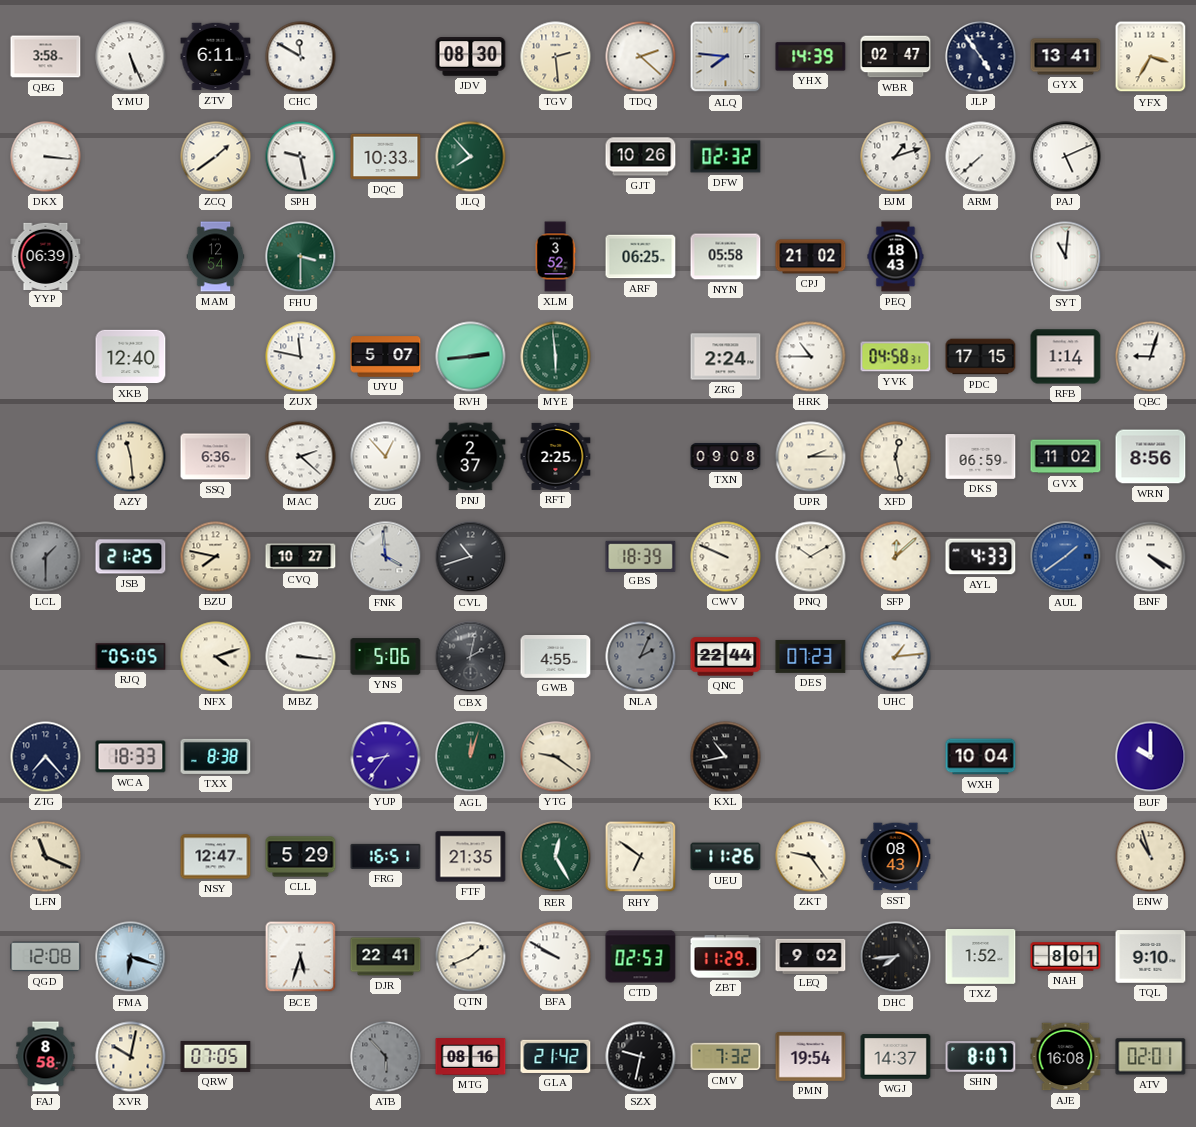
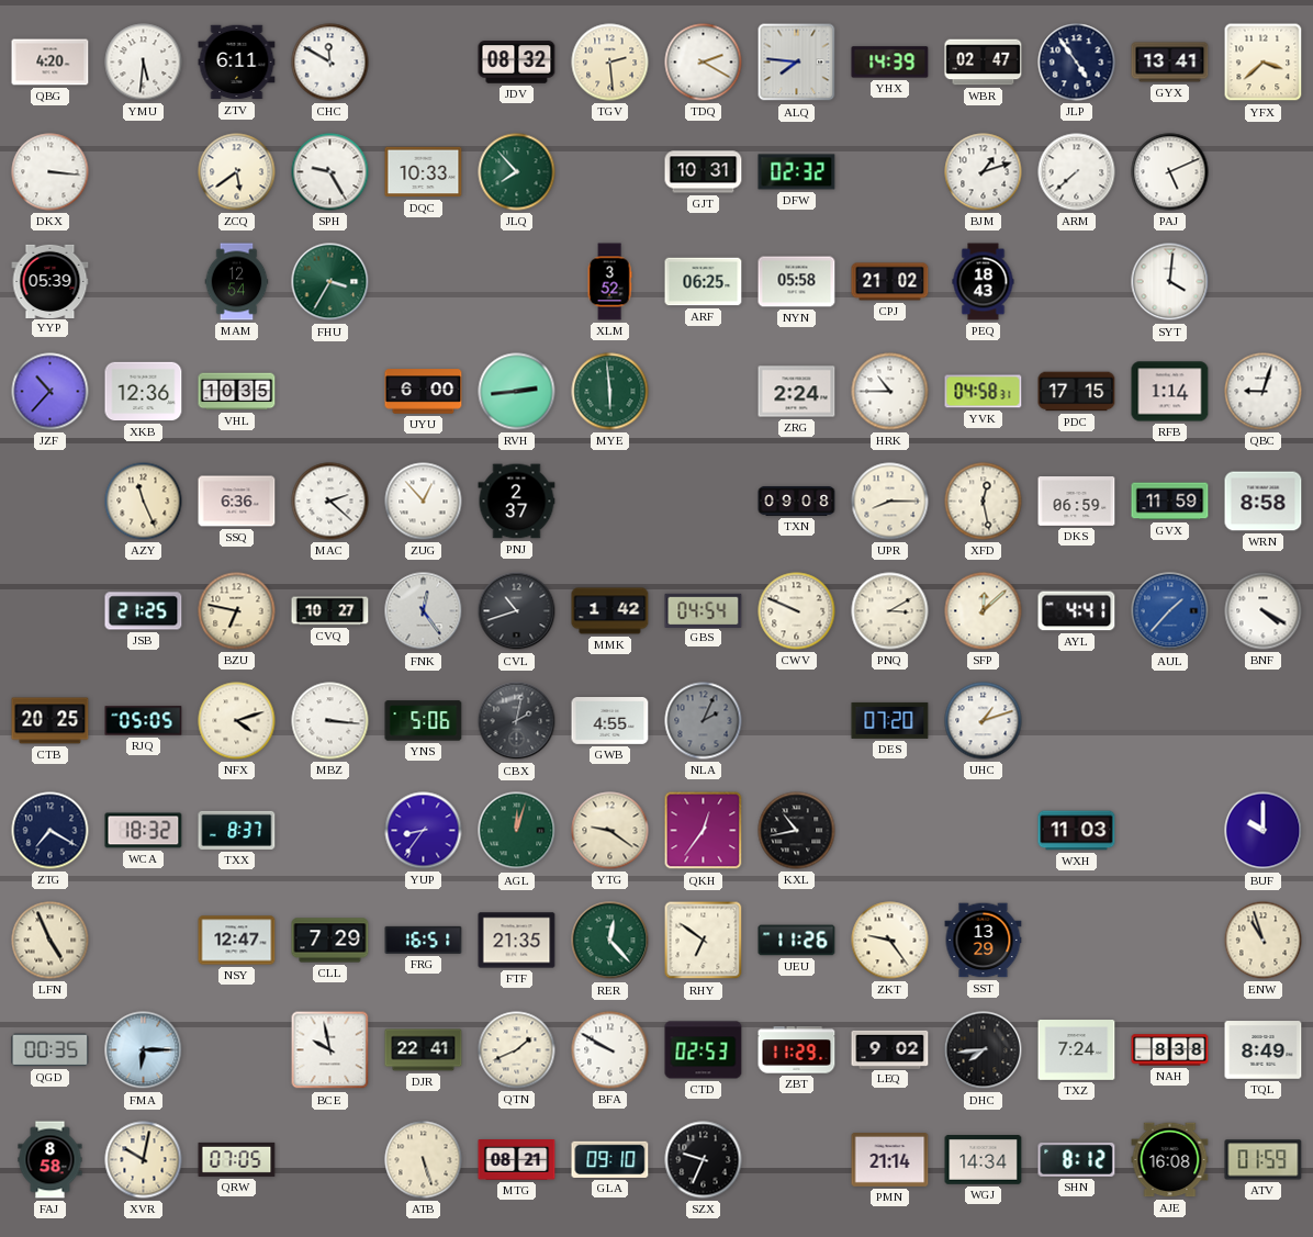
QBG: 3:58 -> 4:20
YMU: 5:26 -> 5:31
JDV: 08:30 -> 08:32
TDQ: 2:22 -> 2:20
YFX: 3:35 -> 3:38
ZCQ: 1:39 -> 5:39
SPH: 9:28 -> 9:25
GJT: 10:26 -> 10:31
YYP: 06:39 -> 05:39
FHU: 3:30 -> 3:35
SYT: 11:01 -> 4:01
JZF: none -> 10:37
XKB: 12:40 -> 12:36
VHL: none -> 10:35
ZUX: 11:47 -> none
UYU: 5:07 -> 6:00
AZY: 11:29 -> 11:26
RFT: 2:25 -> none
UPR: 2:15 -> 8:15
GVX: 11:02 -> 11:59
WRN: 8:56 -> 8:58
LCL: 1:30 -> none
BZU: 7:47 -> 6:47
FNK: 3:59 -> 12:24
MMK: none -> 1:42
GBS: 18:39 -> 04:54
PNQ: 10:10 -> 3:10
AYL: 4:33 -> 4:41
AUL: 1:39 -> 1:37
CTB: none -> 20:25
QNC: 22:44 -> none
DES: 07:23 -> 07:20
UHC: 1:14 -> 1:12
ZTG: 7:23 -> 7:20
WCA: 18:33 -> 18:32
TXX: 8:38 -> 8:37
QKH: none -> 12:36
WXH: 10:04 -> 11:03
LFN: 11:19 -> 4:56
CLL: 5:29 -> 7:29
RER: 12:25 -> 12:23
SST: 08:43 -> 13:29
QGD: 12:08 -> 00:35
FMA: 6:18 -> 6:15
BCE: 5:33 -> 9:58
TXZ: 1:52 -> 7:24
NAH: 8:01 -> 8:38
TQL: 9:10 -> 8:49
ATB: 5:53 -> 5:27
ATB dial: grey -> cream
MTG: 08:16 -> 08:21
GLA: 21:42 -> 09:10
SZX: 9:32 -> 9:34
CMV: 7:32 -> none
PMN: 19:54 -> 21:14
WGJ: 14:37 -> 14:34
SHN: 8:07 -> 8:12
ATV: 02:01 -> 01:59
